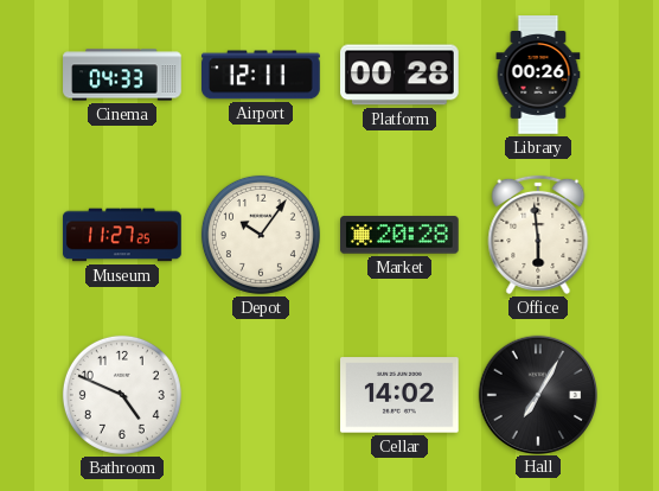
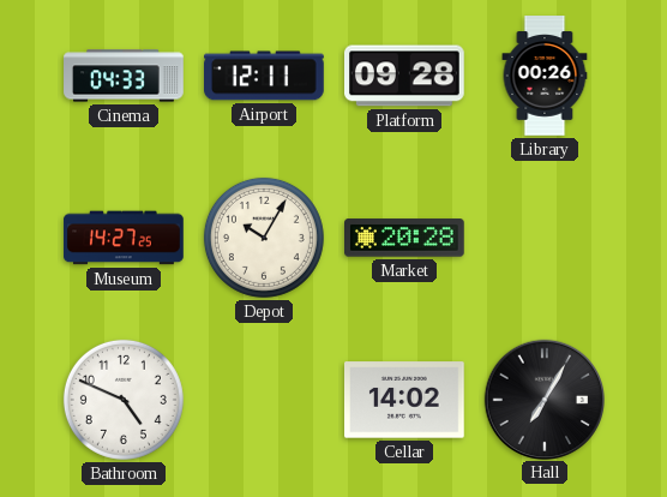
Platform: 00:28 -> 09:28
Museum: 11:27 -> 14:27
Depot: 10:06 -> 10:05
Office: 5:59 -> none
